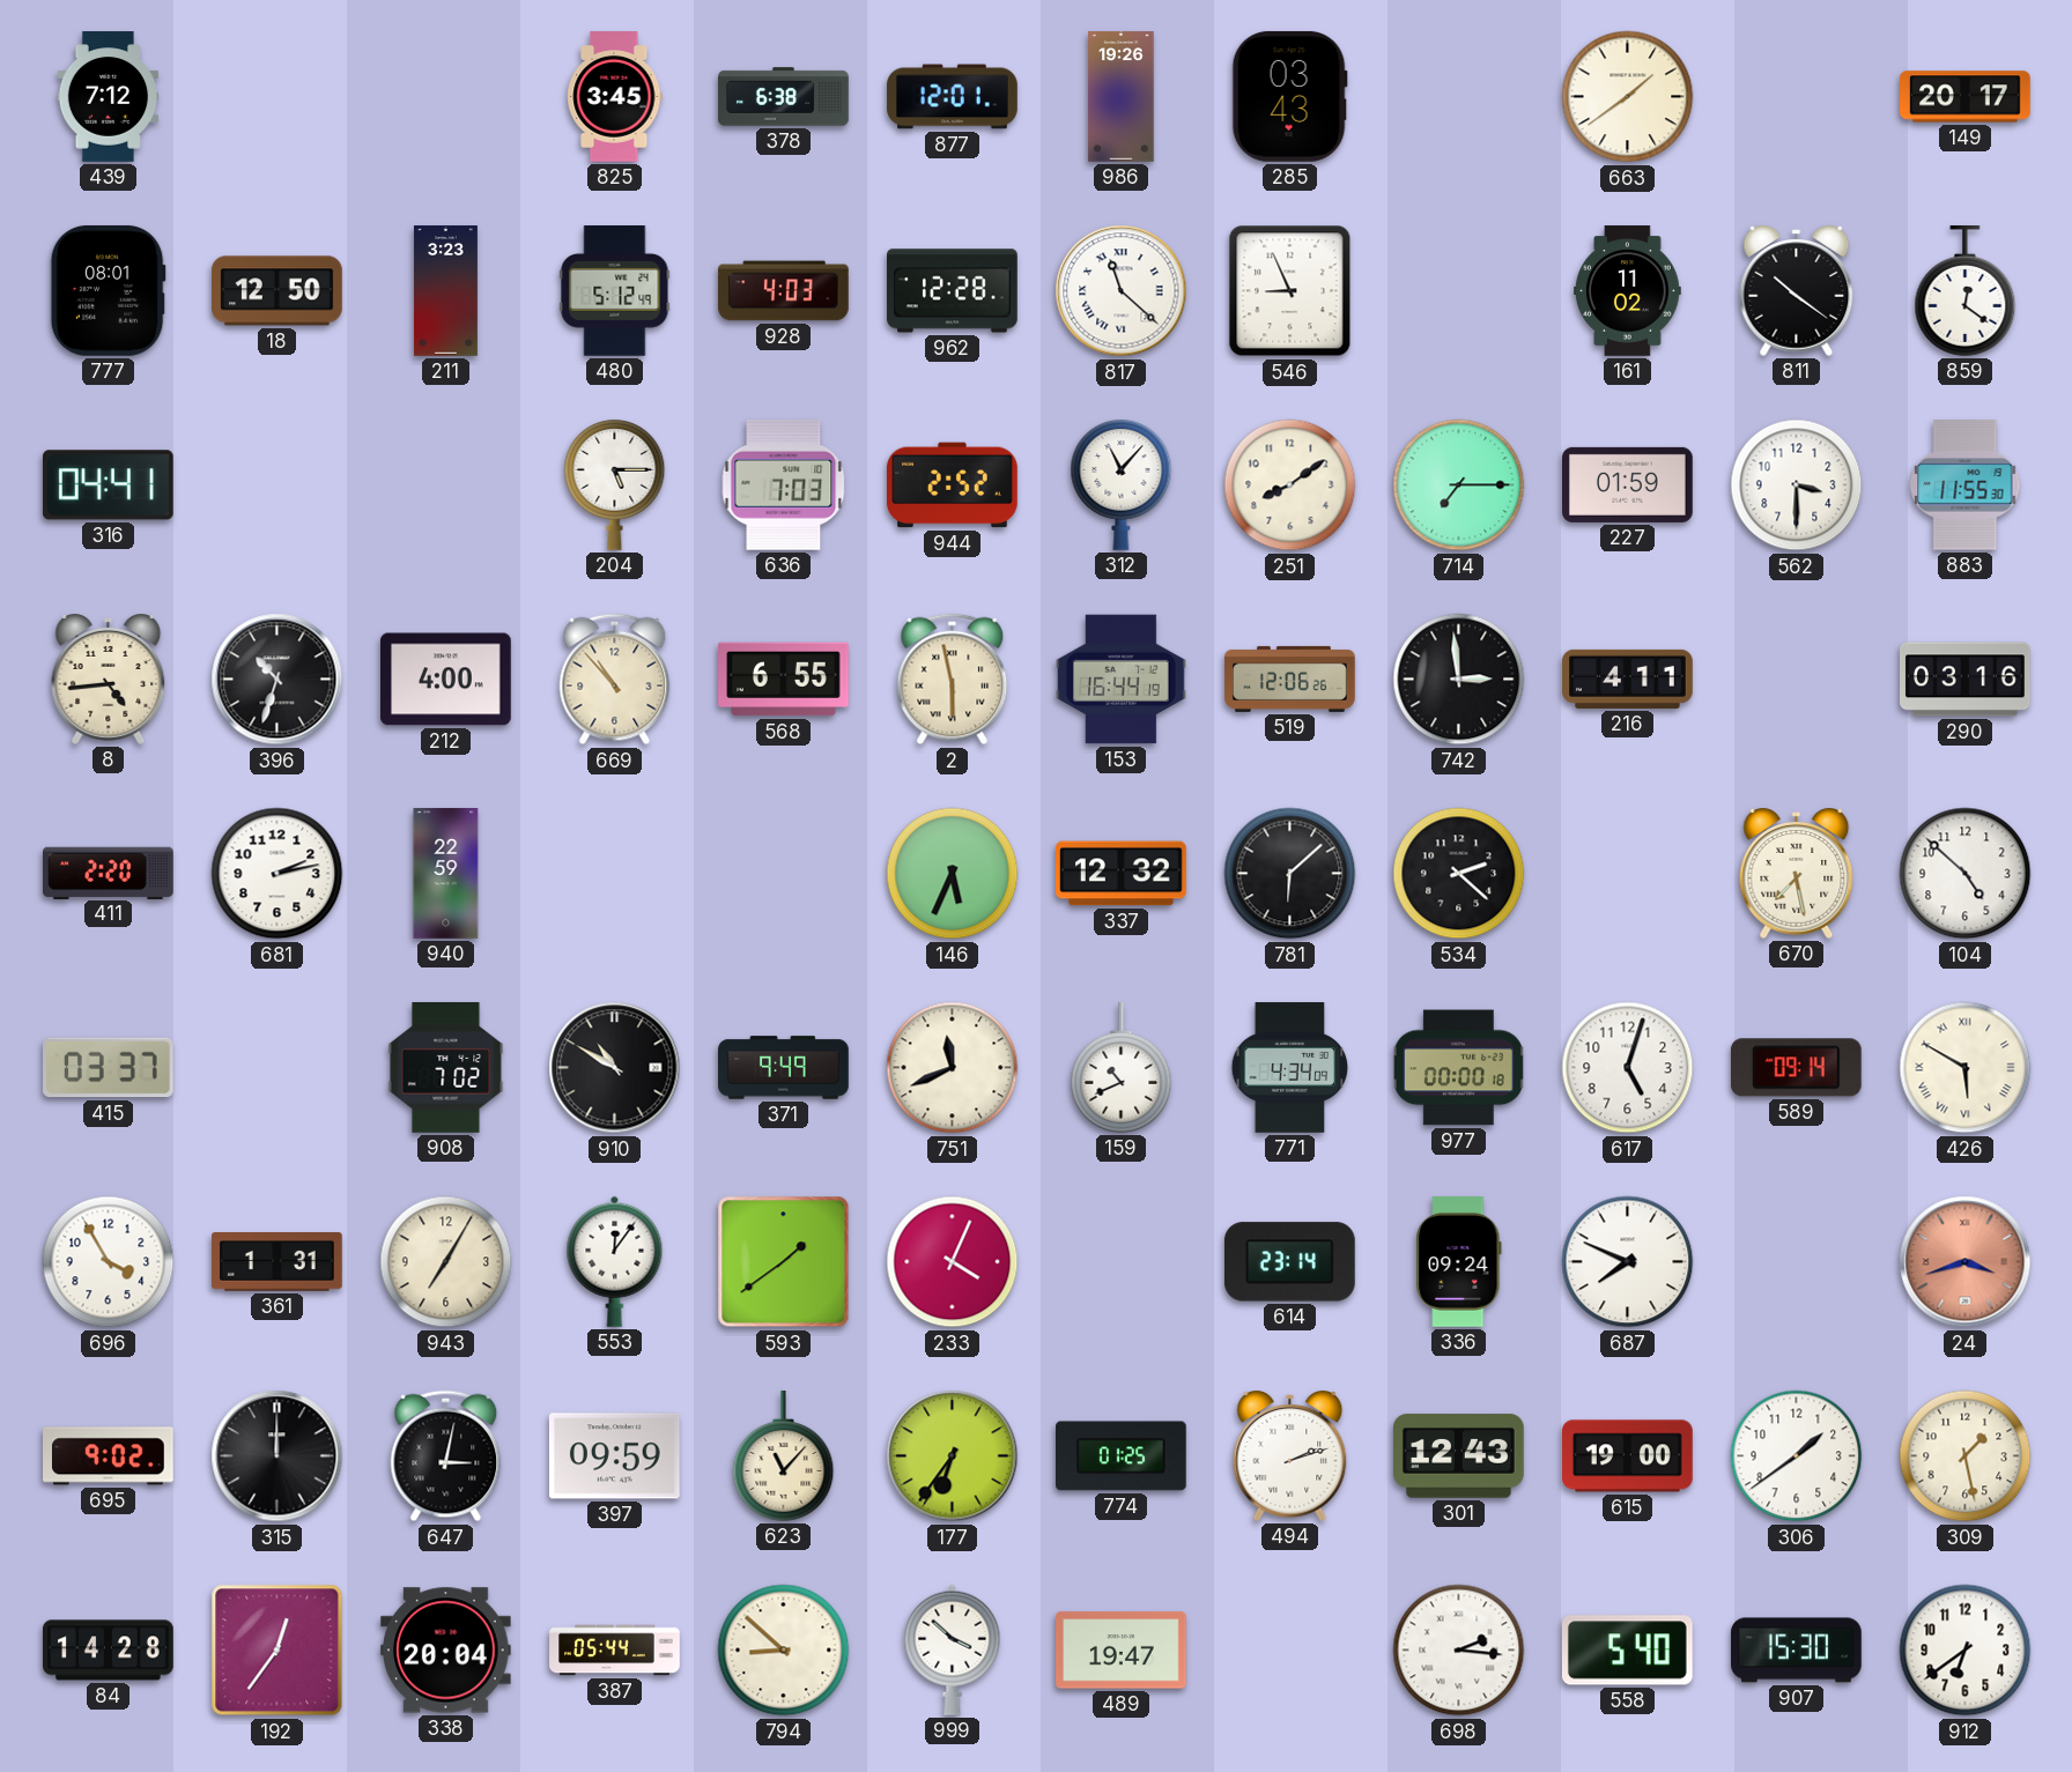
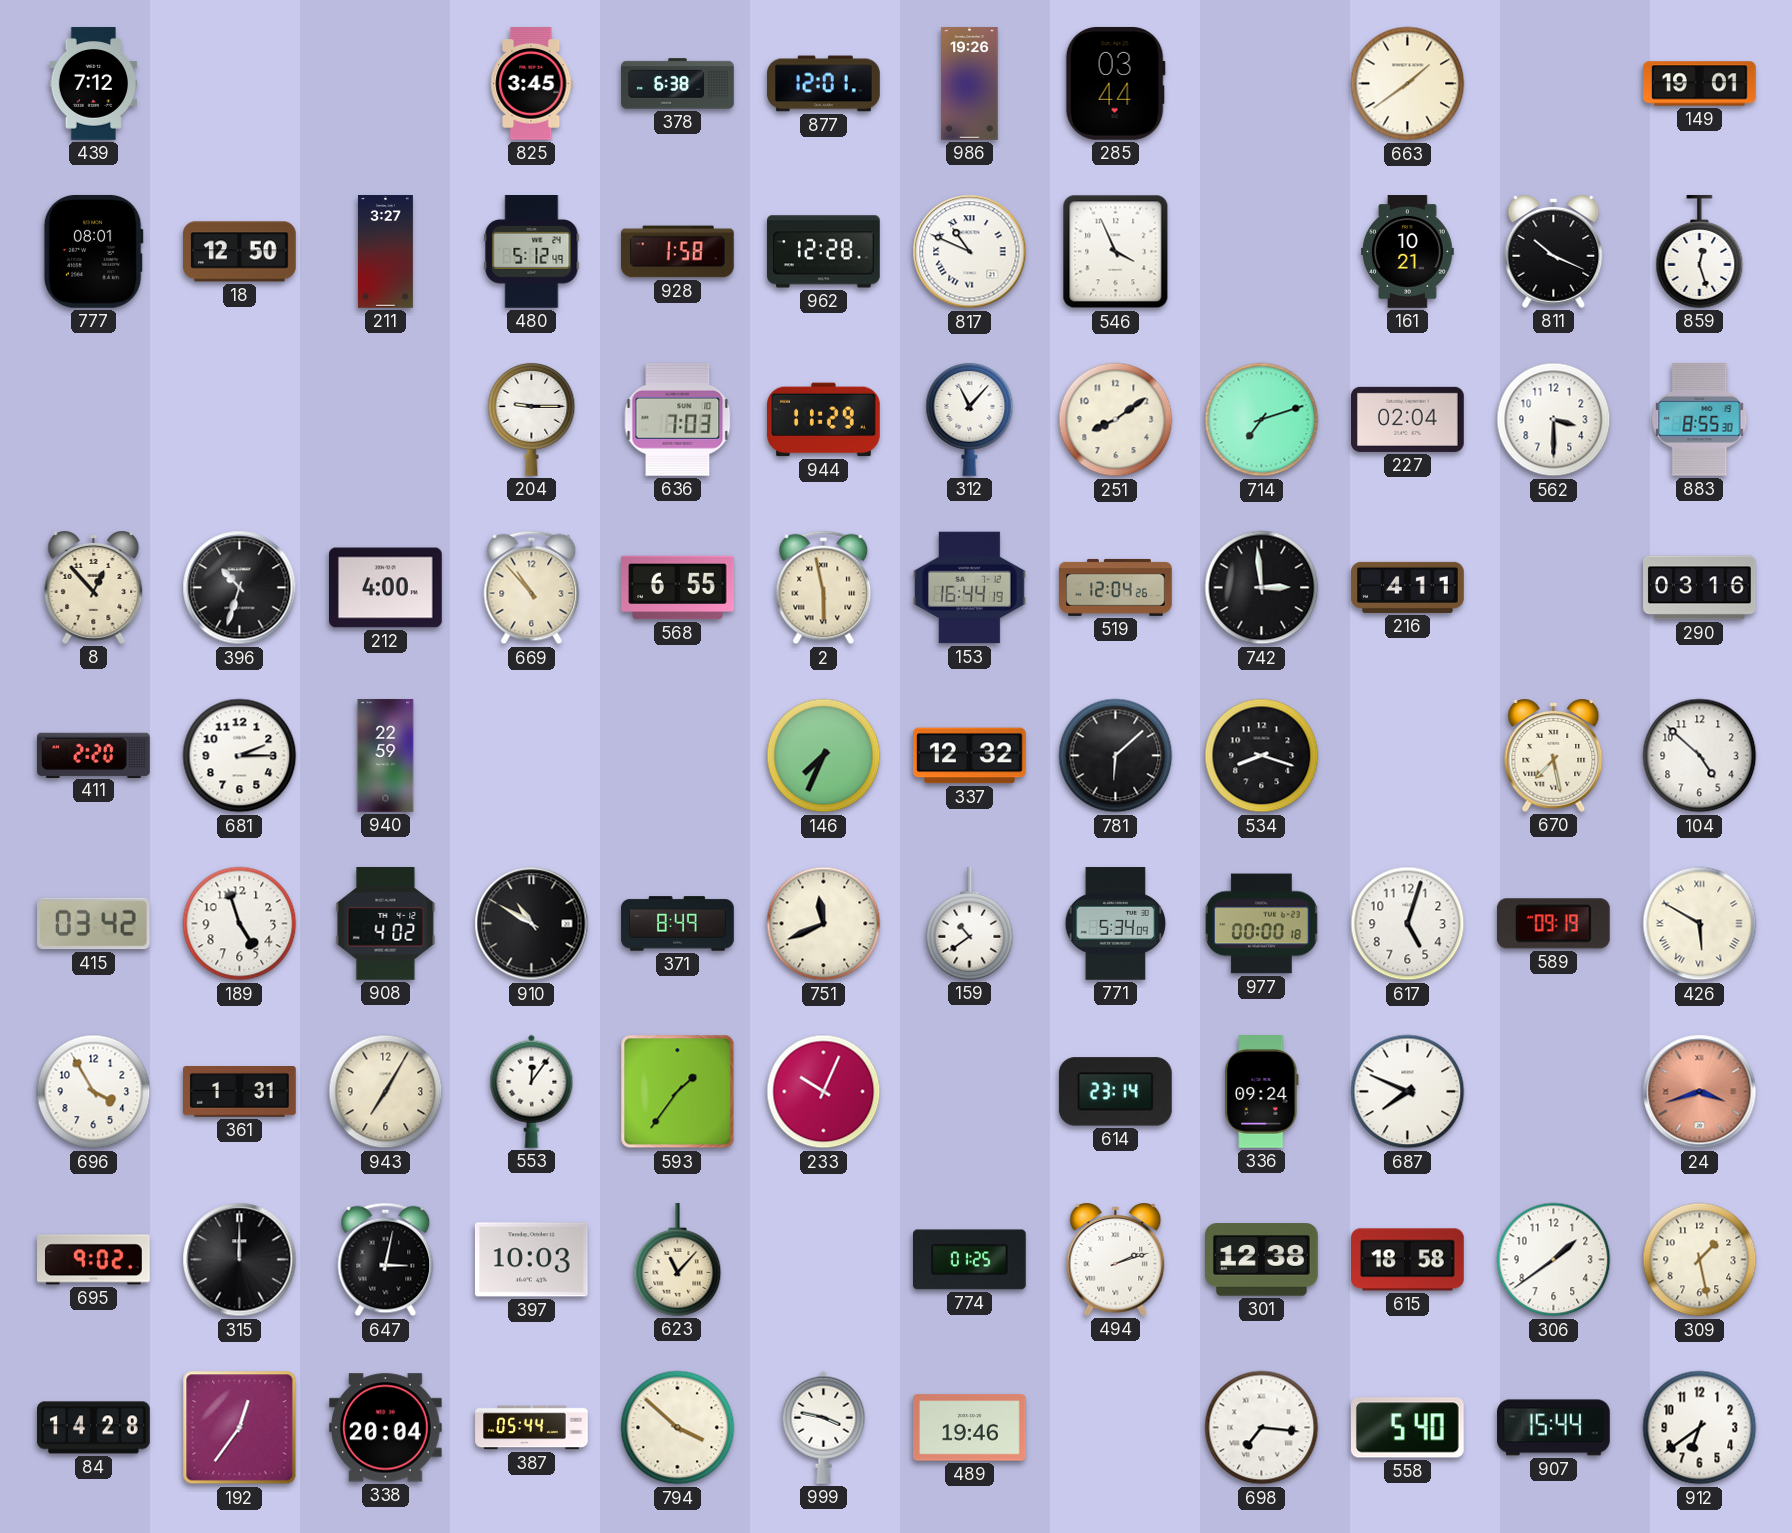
285: 03:43 -> 03:44
149: 20:17 -> 19:01
211: 3:23 -> 3:27
928: 4:03 -> 1:58
817: 11:22 -> 10:49
546: 8:56 -> 3:56
161: 11:02 -> 10:21
811: 10:21 -> 10:19
859: 12:21 -> 12:27
316: 04:41 -> none
204: 5:15 -> 9:15
944: 2:52 -> 11:29
714: 7:15 -> 7:12
227: 01:59 -> 02:04
883: 11:55 -> 8:55
8: 4:44 -> 12:53
519: 12:06 -> 12:04
681: 2:13 -> 2:15
146: 5:34 -> 7:34
534: 2:22 -> 8:18
415: 03:37 -> 03:42
189: none -> 4:57
908: 7:02 -> 4:02
371: 9:49 -> 8:49
159: 10:41 -> 10:39
771: 4:34 -> 5:34
589: 09:14 -> 09:19
593: 1:39 -> 1:36
233: 4:04 -> 10:04
397: 09:59 -> 10:03
177: 6:36 -> none
301: 12:43 -> 12:38
615: 19:00 -> 18:58
794: 8:52 -> 3:52
999: 3:52 -> 3:47
489: 19:47 -> 19:46
698: 2:16 -> 7:16
907: 15:30 -> 15:44
